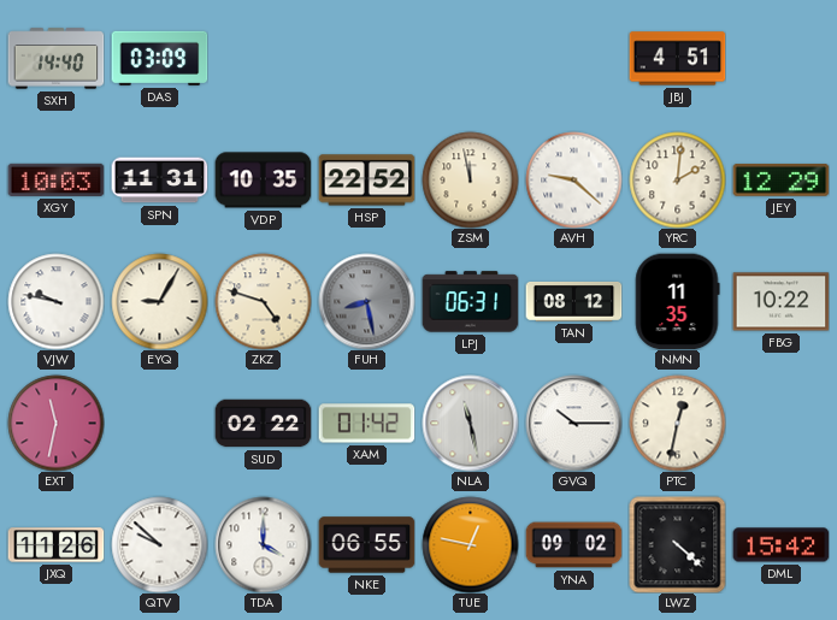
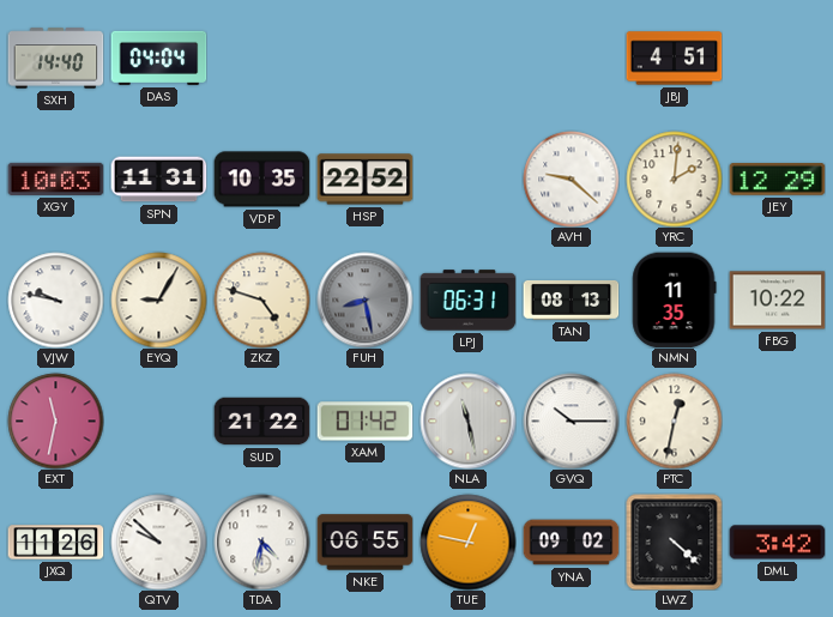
DAS: 03:09 -> 04:04
ZSM: 11:58 -> none
TAN: 08:12 -> 08:13
SUD: 02:22 -> 21:22
TDA: 4:00 -> 4:32
DML: 15:42 -> 3:42
